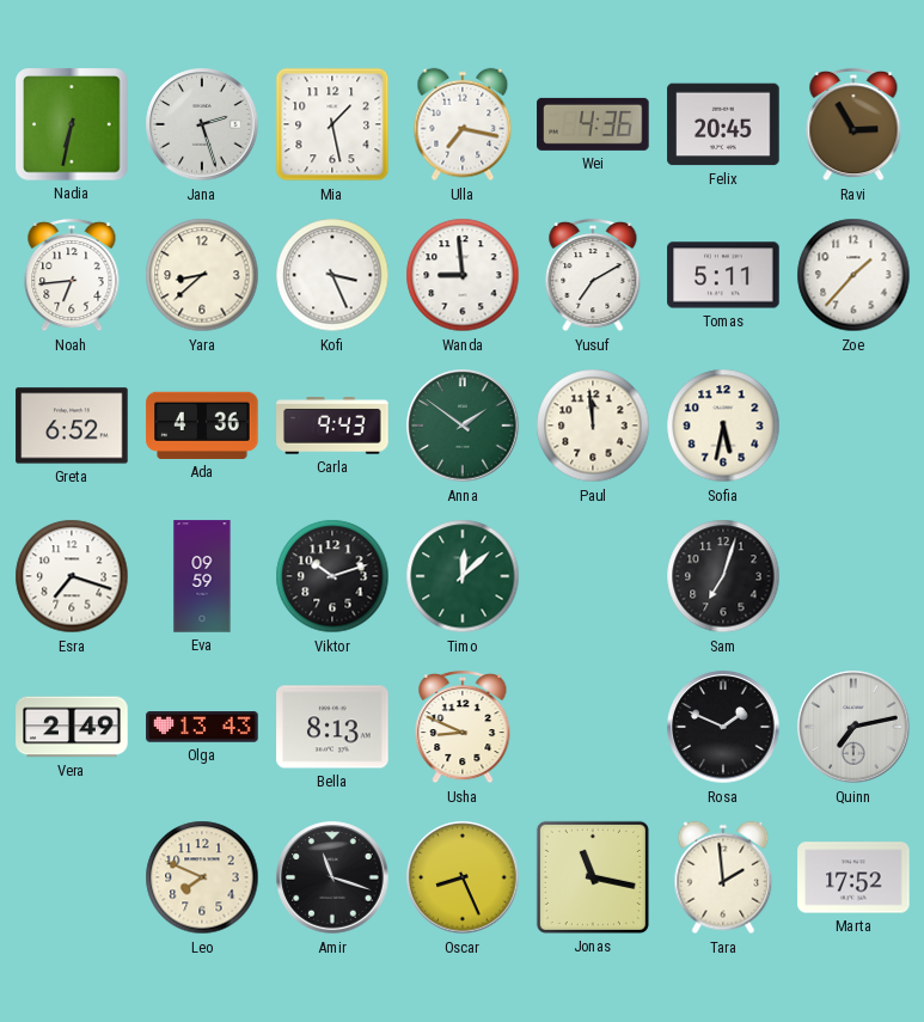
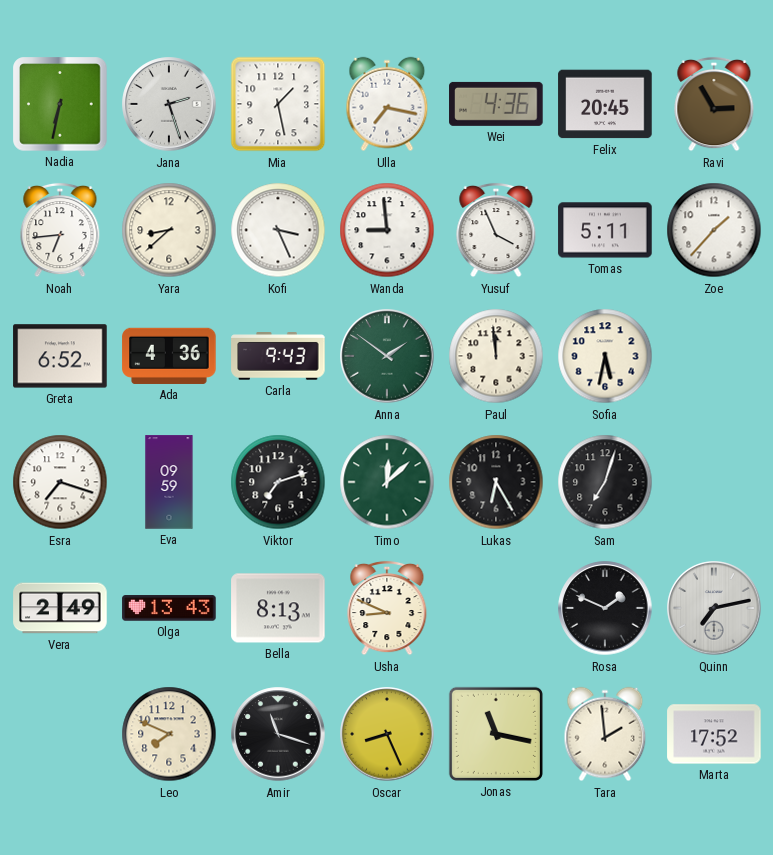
Yusuf: 7:10 -> 3:56
Viktor: 10:12 -> 7:12
Lukas: none -> 6:25
